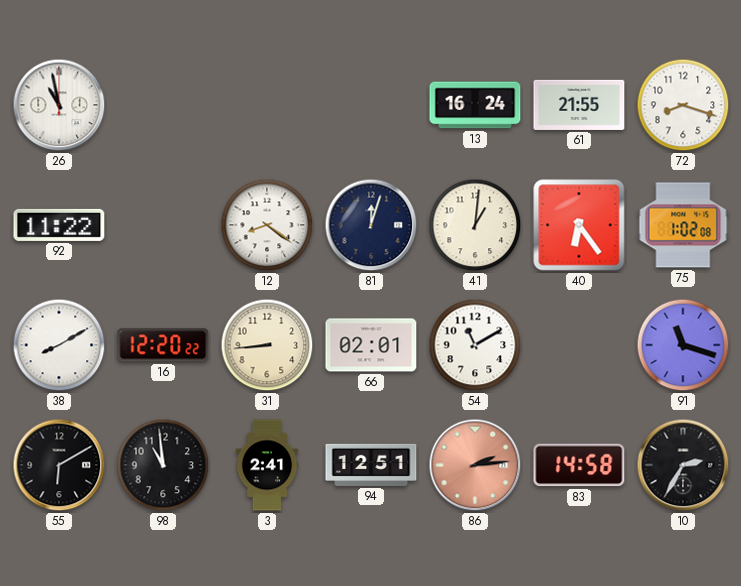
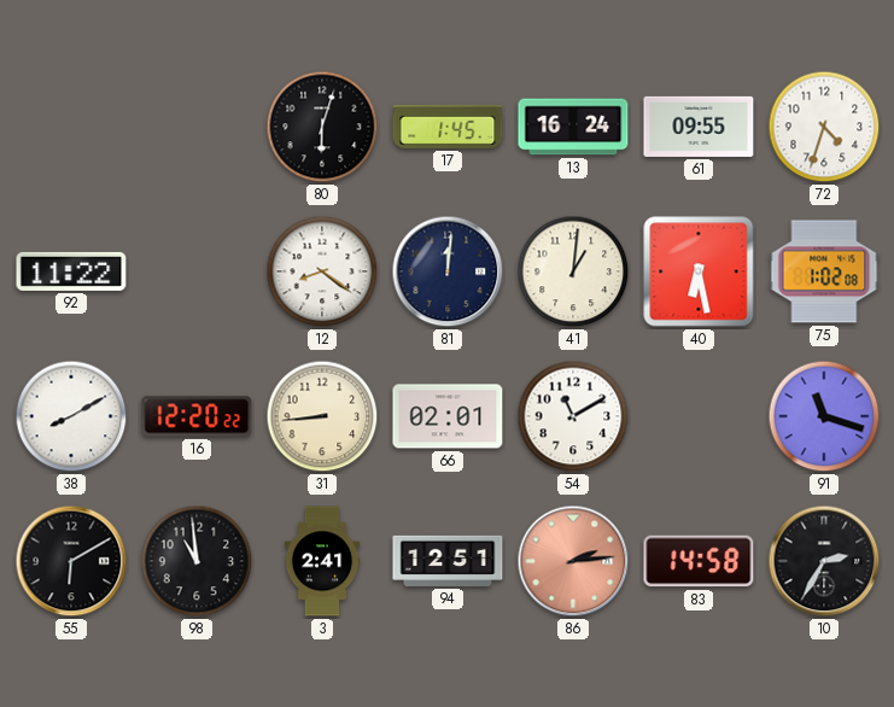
26: 10:58 -> none
80: none -> 6:03
17: none -> 1:45
61: 21:55 -> 09:55
72: 8:18 -> 4:33
81: 12:03 -> 12:01
40: 6:24 -> 6:28
